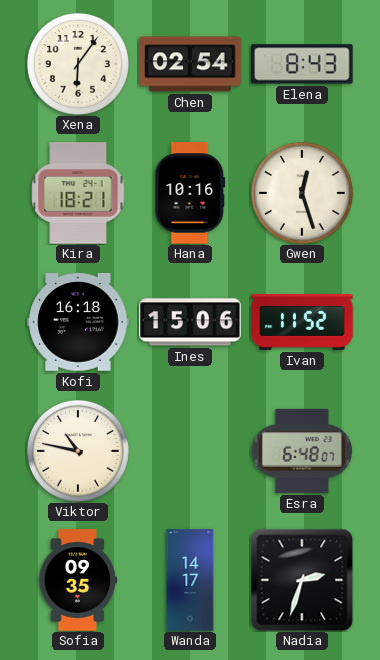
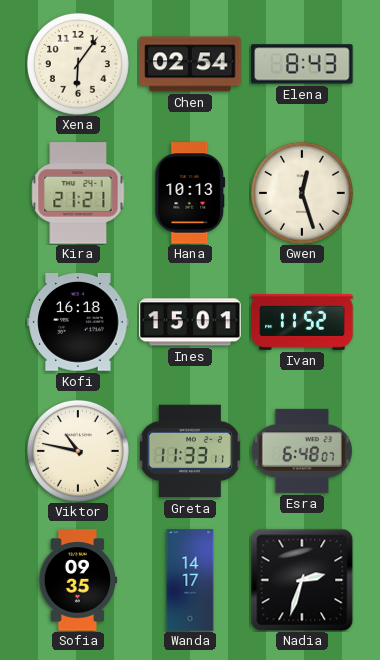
Kira: 18:21 -> 21:21
Hana: 10:16 -> 10:13
Ines: 15:06 -> 15:01
Greta: none -> 11:33
